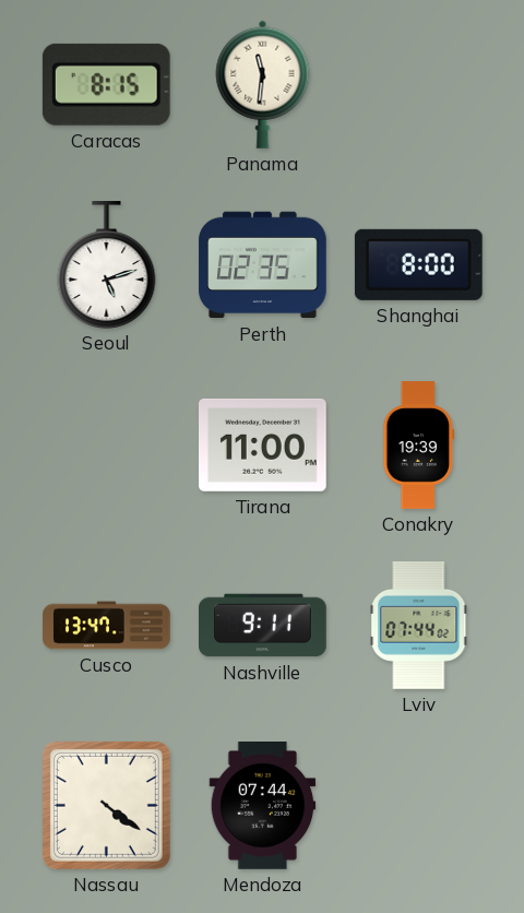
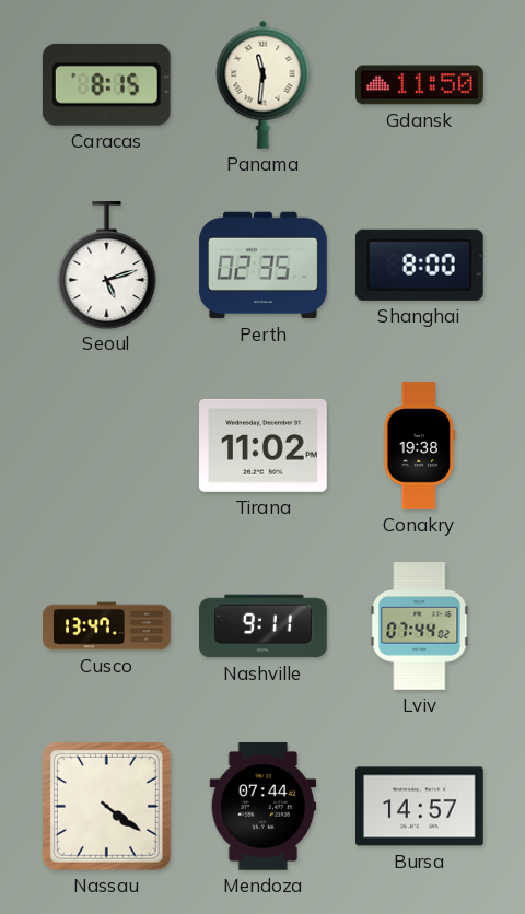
Gdansk: none -> 11:50
Tirana: 11:00 -> 11:02
Conakry: 19:39 -> 19:38
Bursa: none -> 14:57
